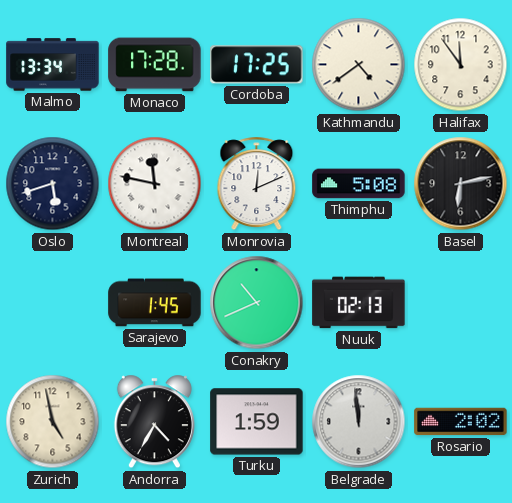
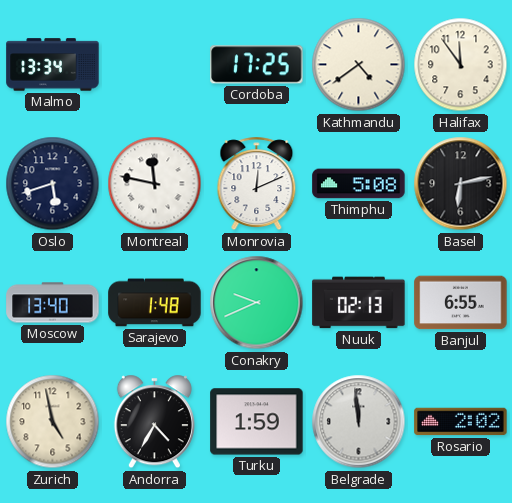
Monaco: 17:28 -> none
Moscow: none -> 13:40
Sarajevo: 1:45 -> 1:48
Conakry: 10:41 -> 9:41
Banjul: none -> 6:55
